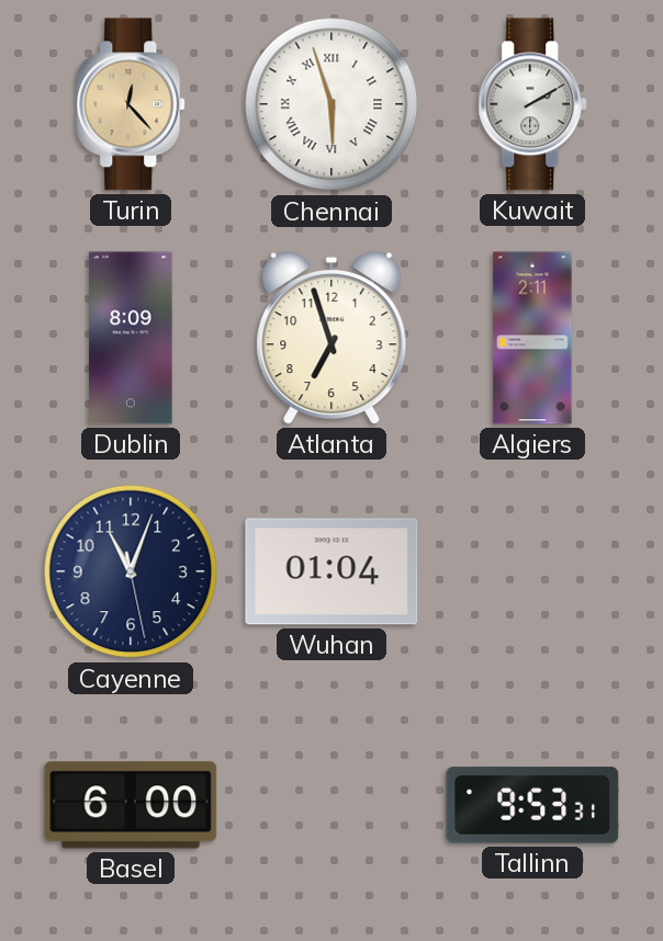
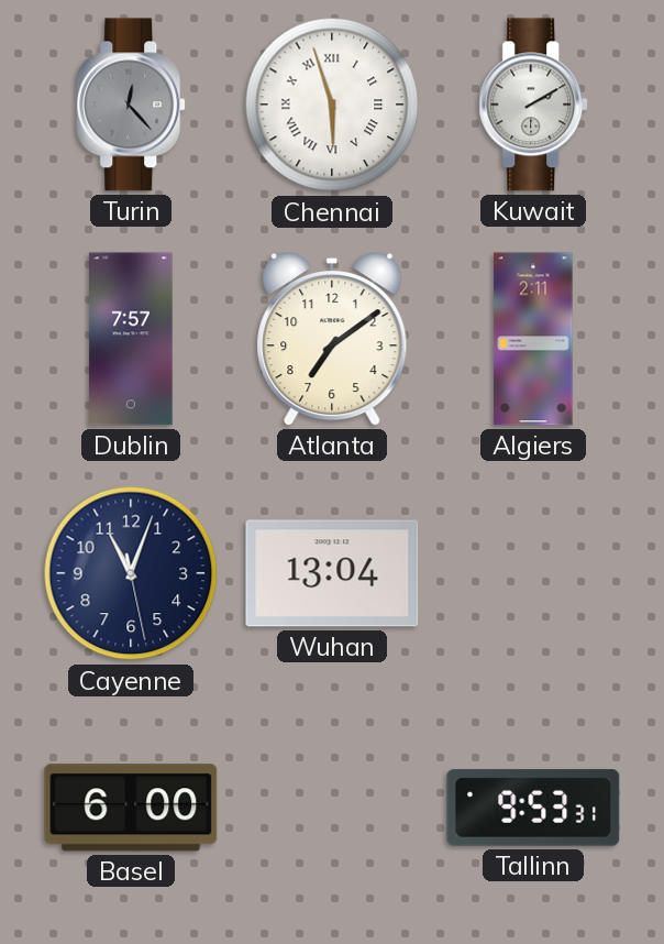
Turin dial: champagne -> grey
Dublin: 8:09 -> 7:57
Atlanta: 6:57 -> 7:09
Wuhan: 01:04 -> 13:04
